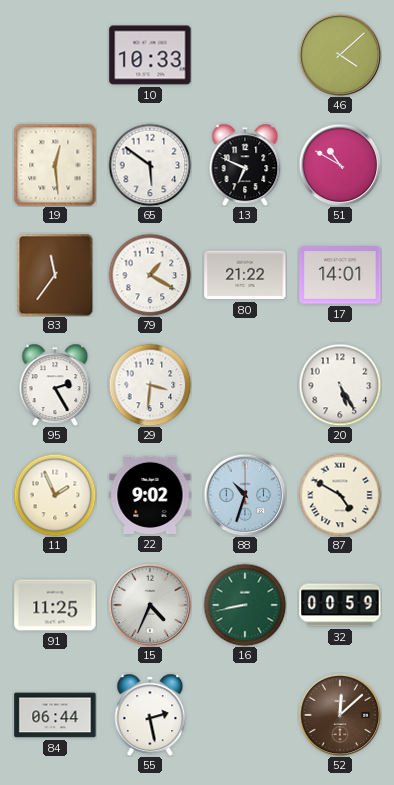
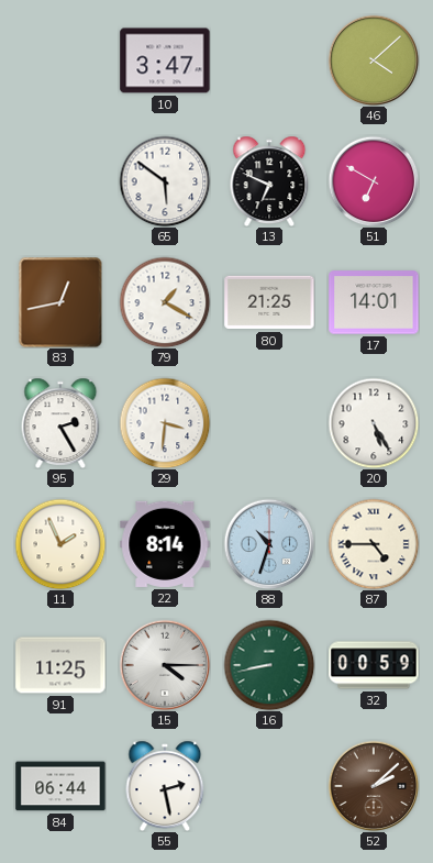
10: 10:33 -> 3:47
19: 12:29 -> none
51: 10:50 -> 6:50
83: 11:36 -> 12:43
80: 21:22 -> 21:25
22: 9:02 -> 8:14
87: 4:50 -> 4:45
15: 4:34 -> 4:15
52: 12:08 -> 2:08
